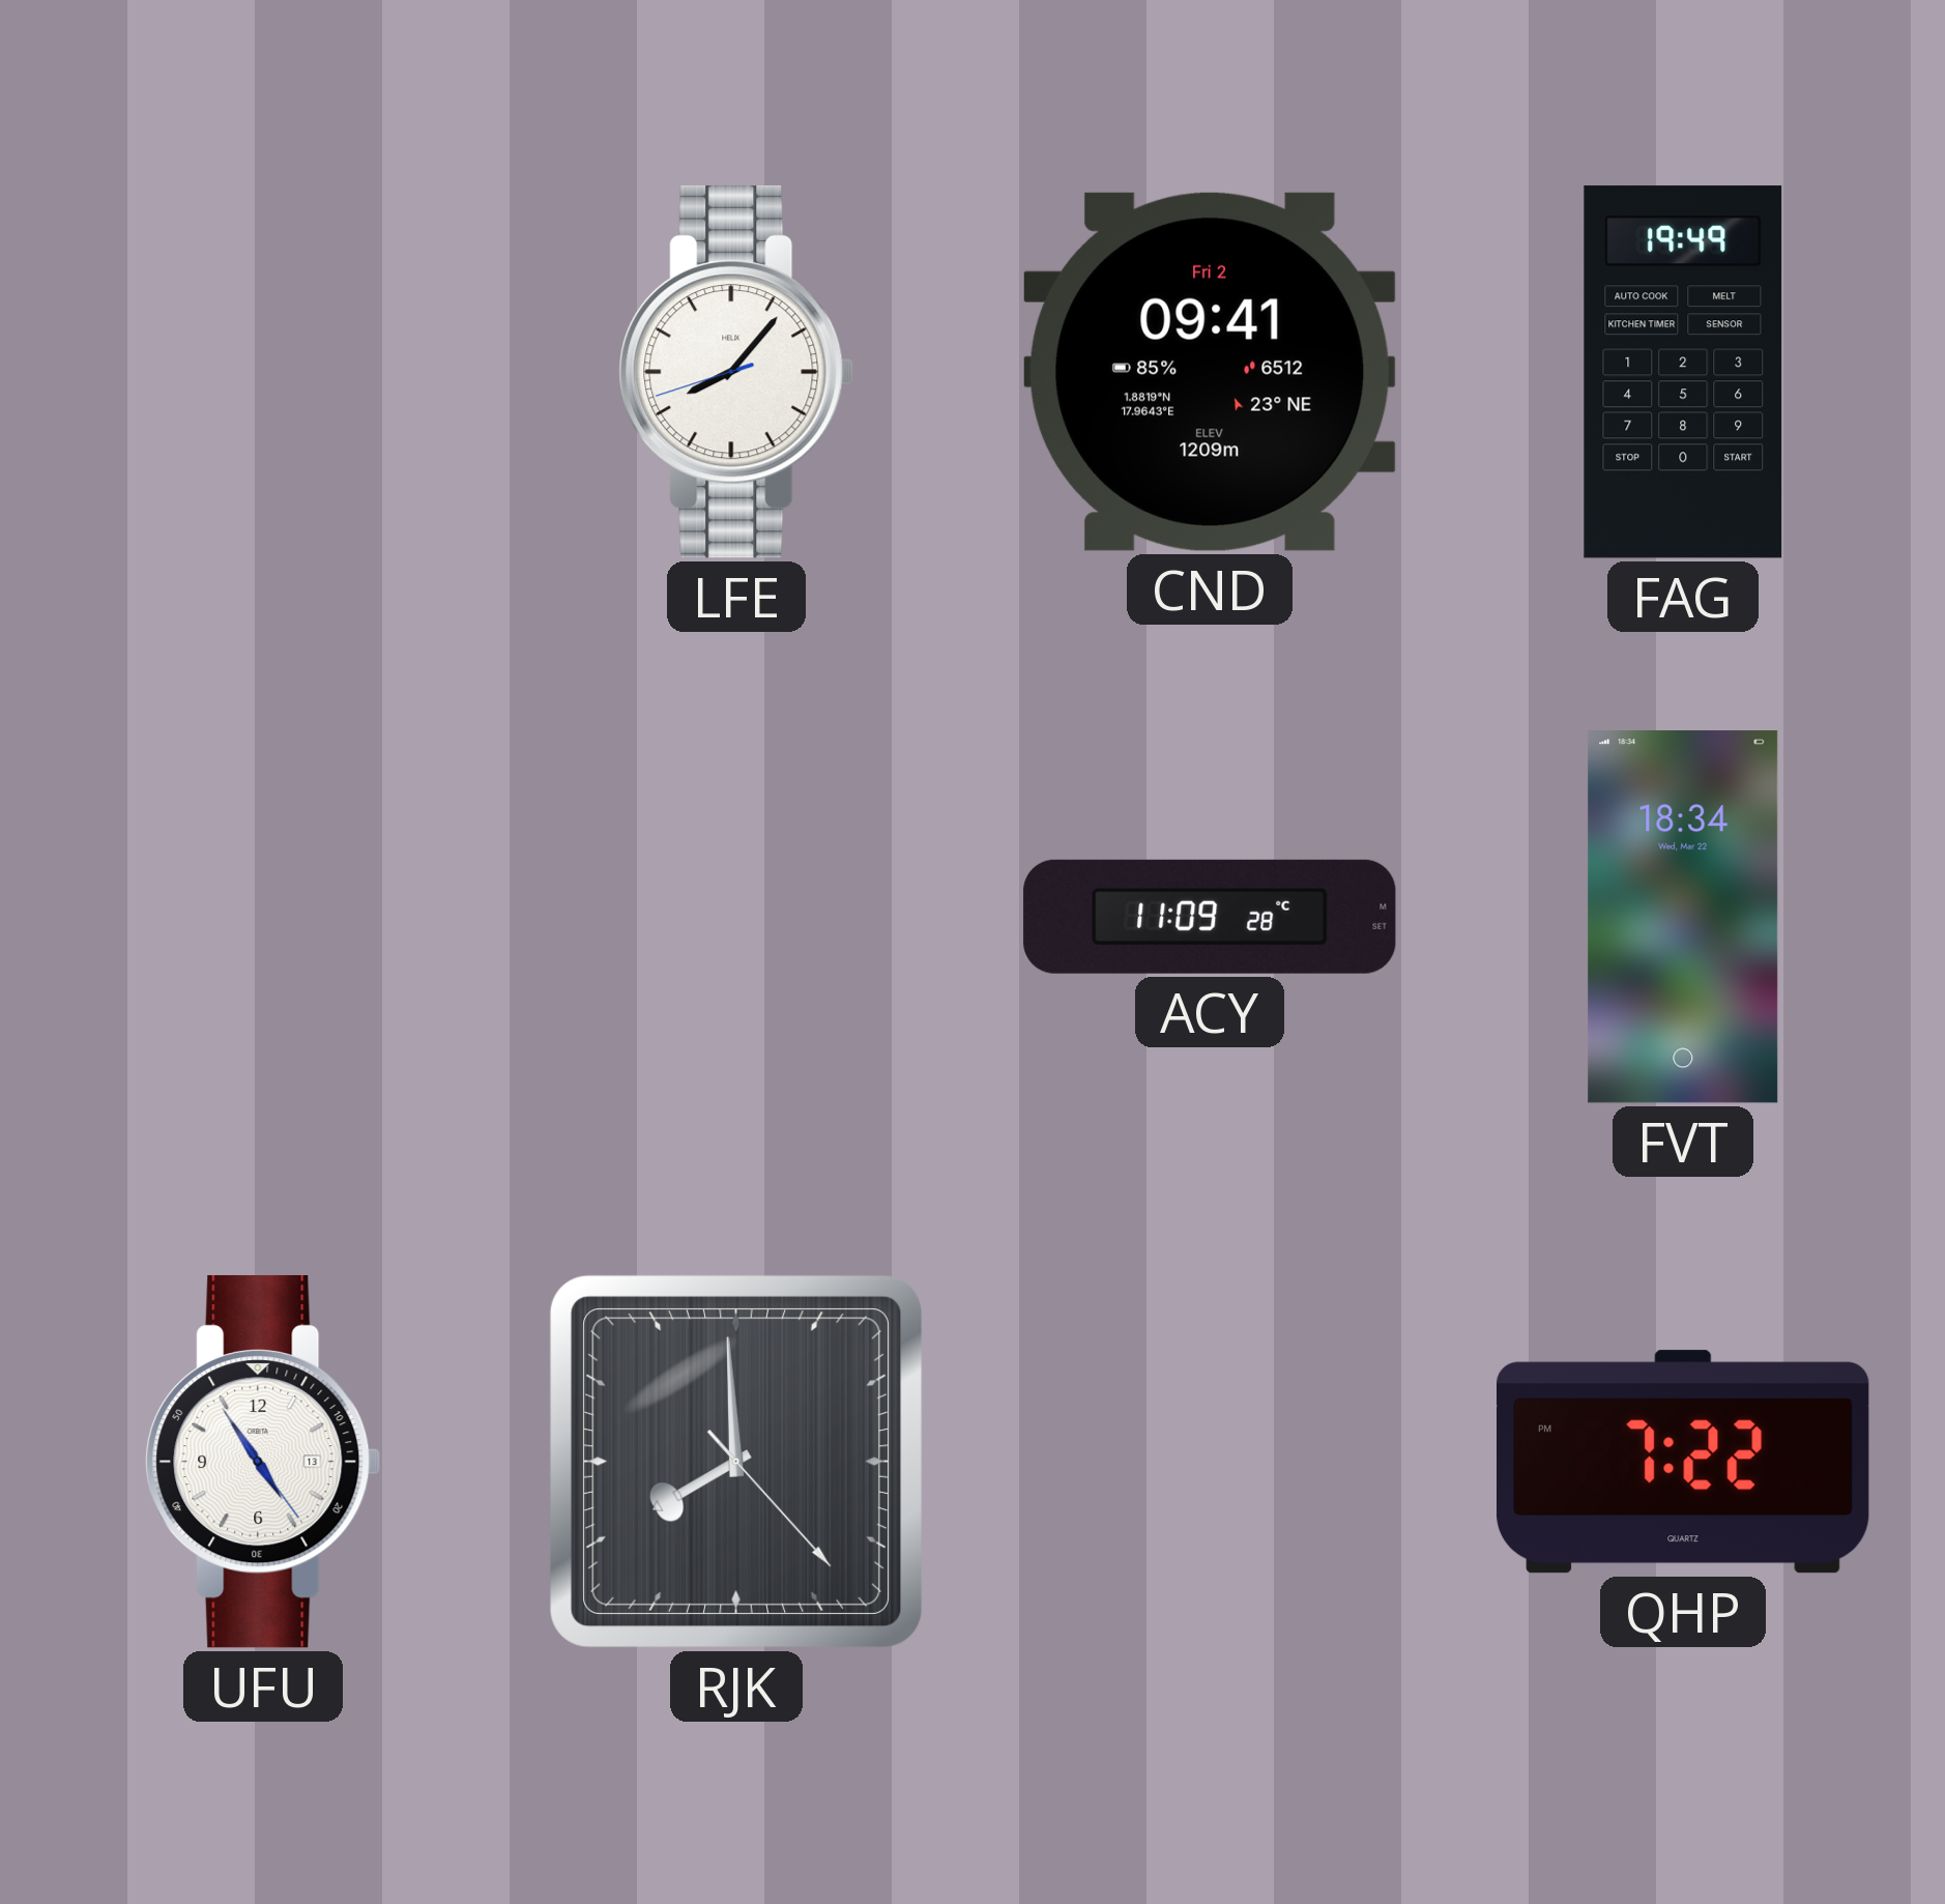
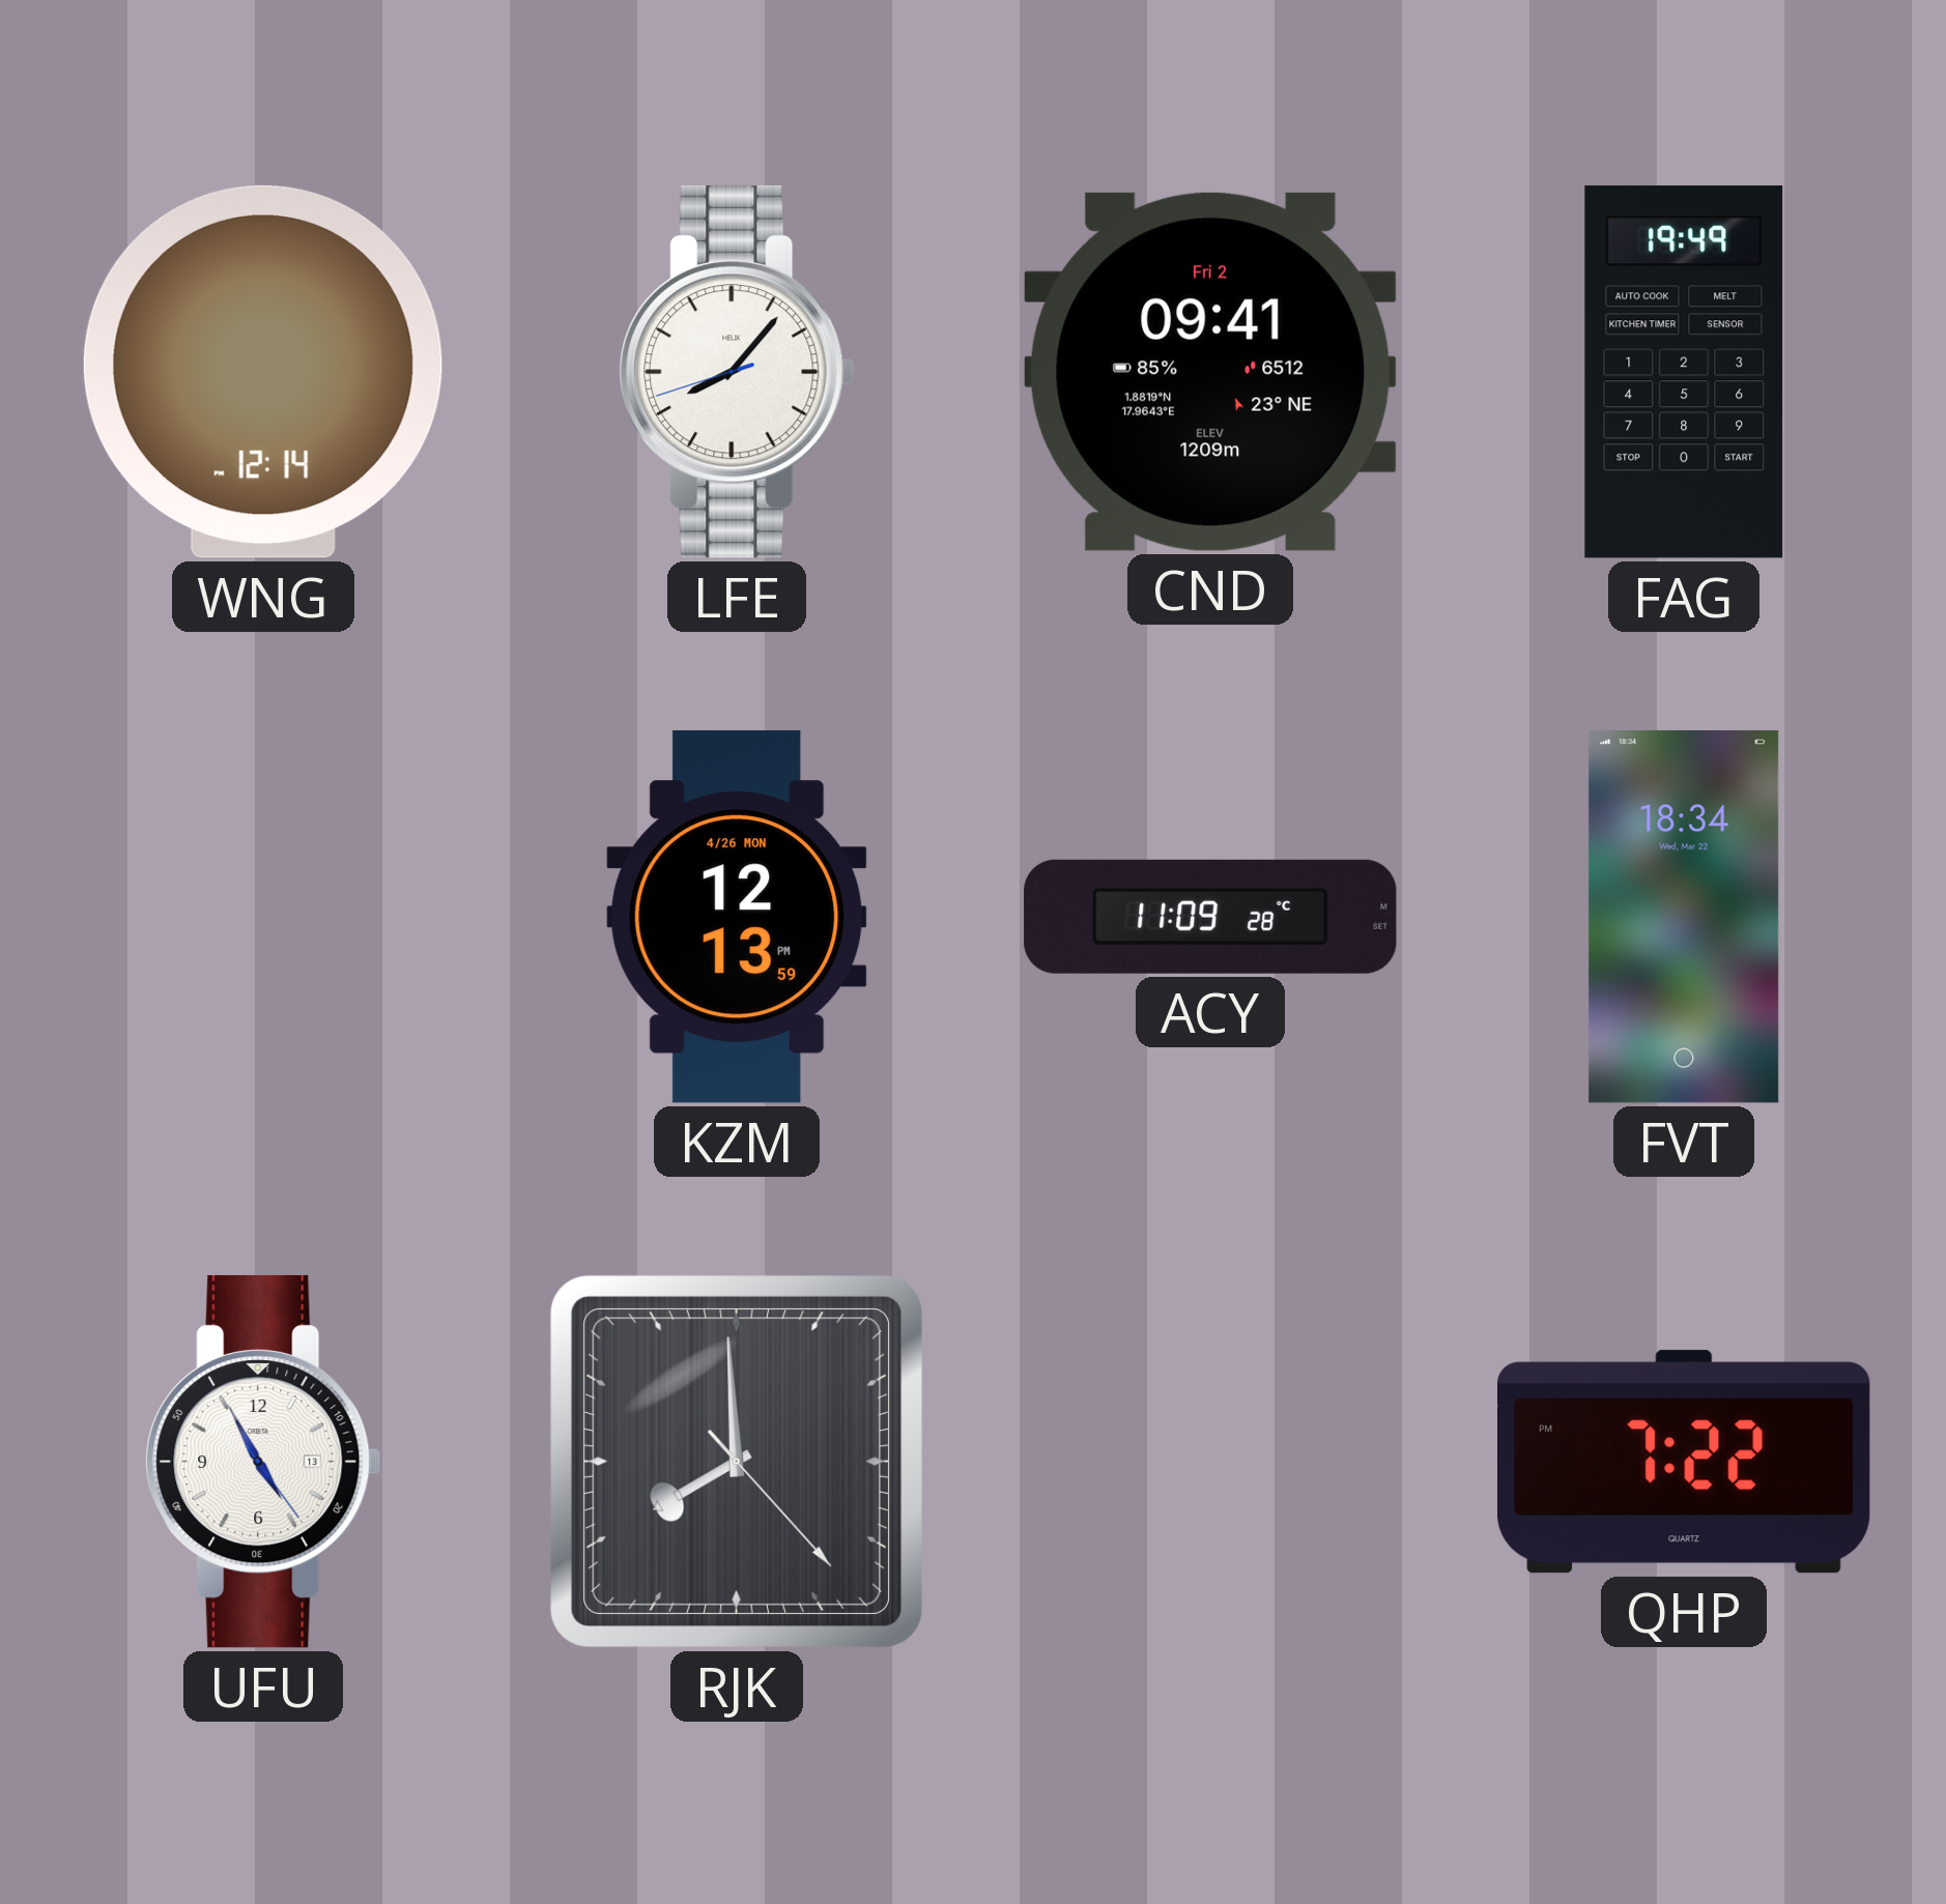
WNG: none -> 12:14
KZM: none -> 12:13
UFU: 4:54 -> 4:55
